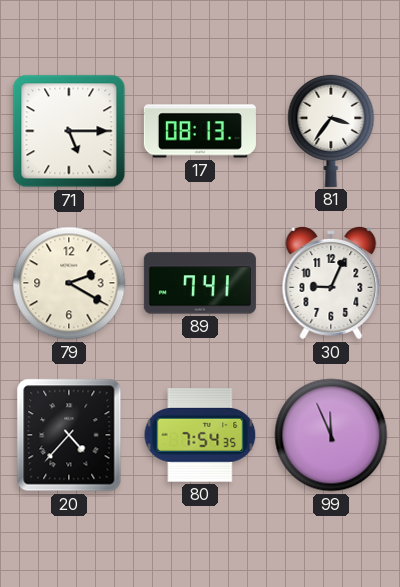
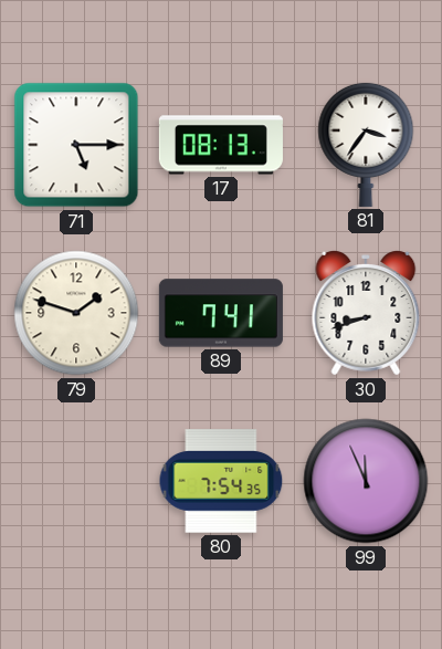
79: 2:20 -> 1:48
30: 9:04 -> 8:42
20: 4:37 -> none
